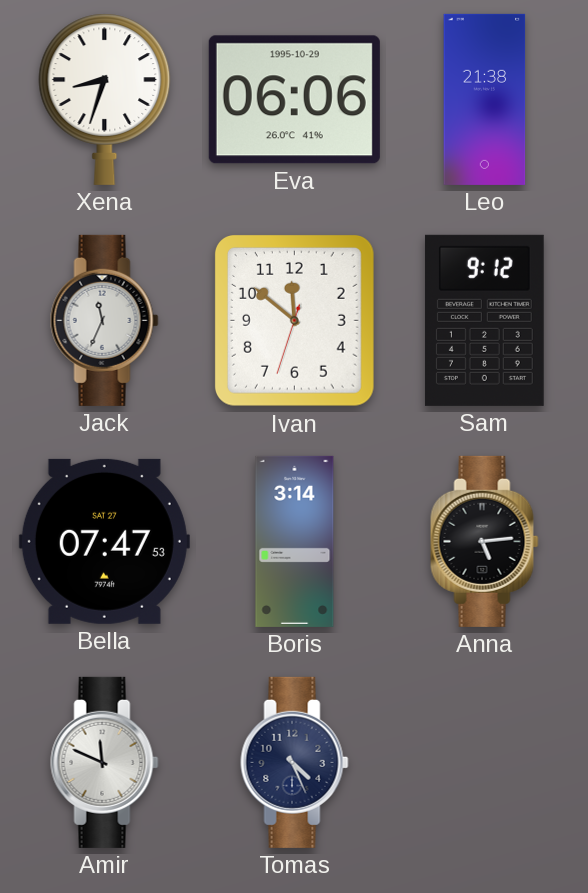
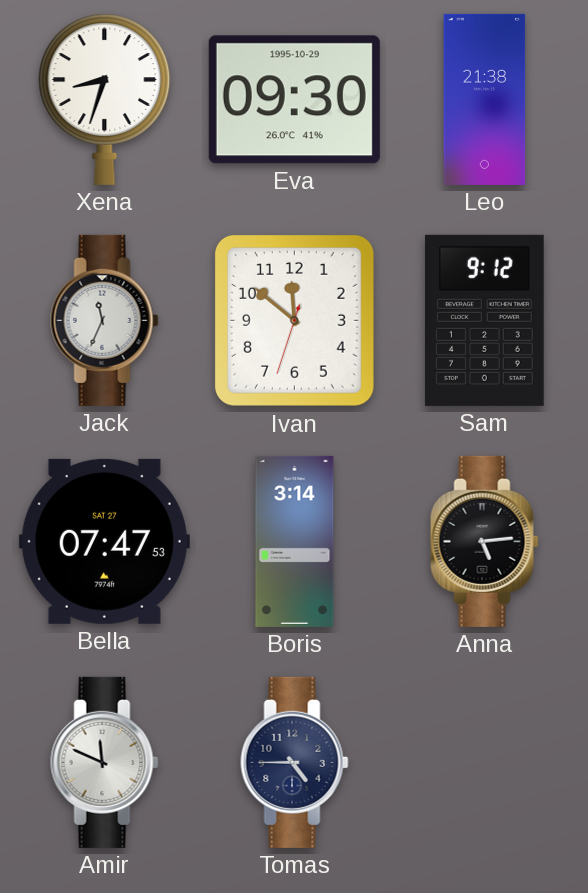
Eva: 06:06 -> 09:30
Tomas: 4:26 -> 4:45
